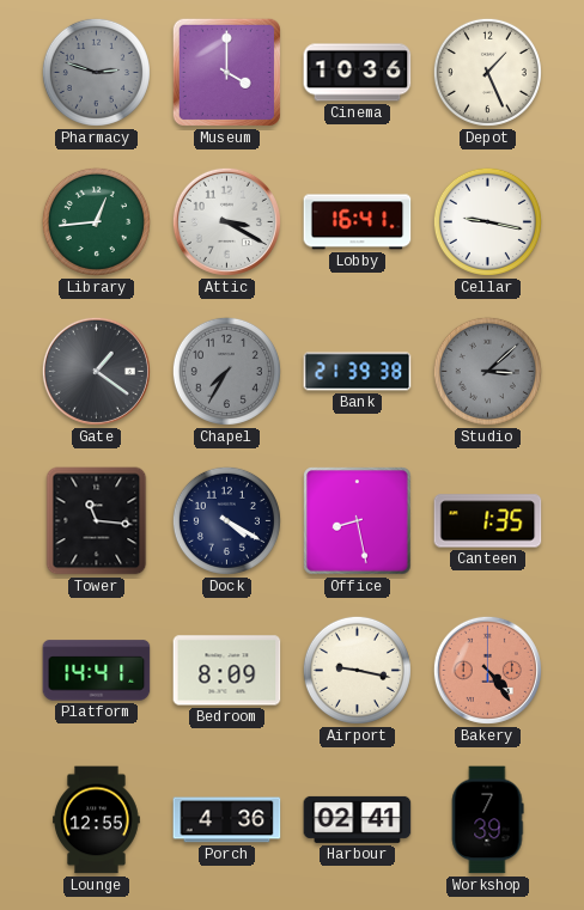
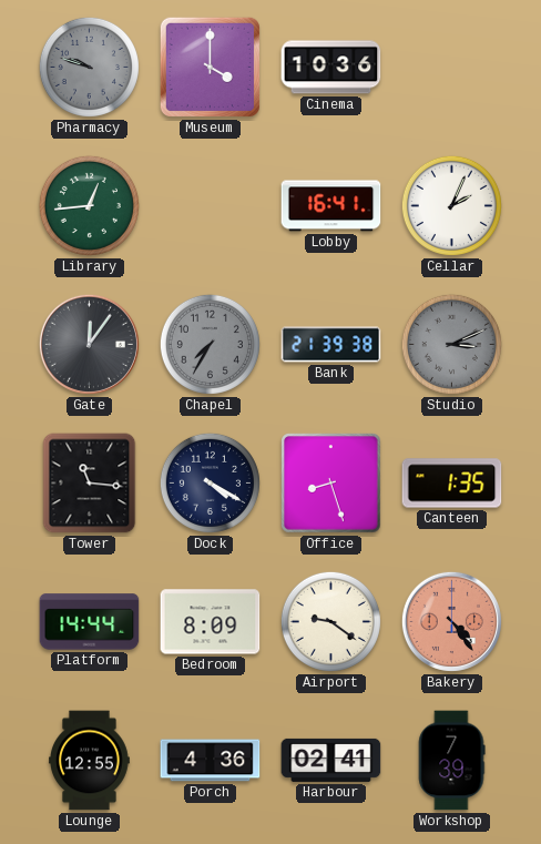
Pharmacy: 2:48 -> 9:48
Depot: 1:26 -> none
Attic: 3:20 -> none
Cellar: 9:17 -> 2:04
Gate: 1:21 -> 12:06
Studio: 3:08 -> 3:11
Office: 8:28 -> 8:27
Platform: 14:41 -> 14:44
Airport: 9:17 -> 9:21
